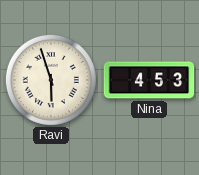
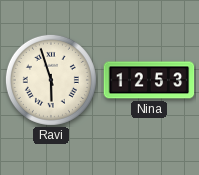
Nina: 4:53 -> 12:53
